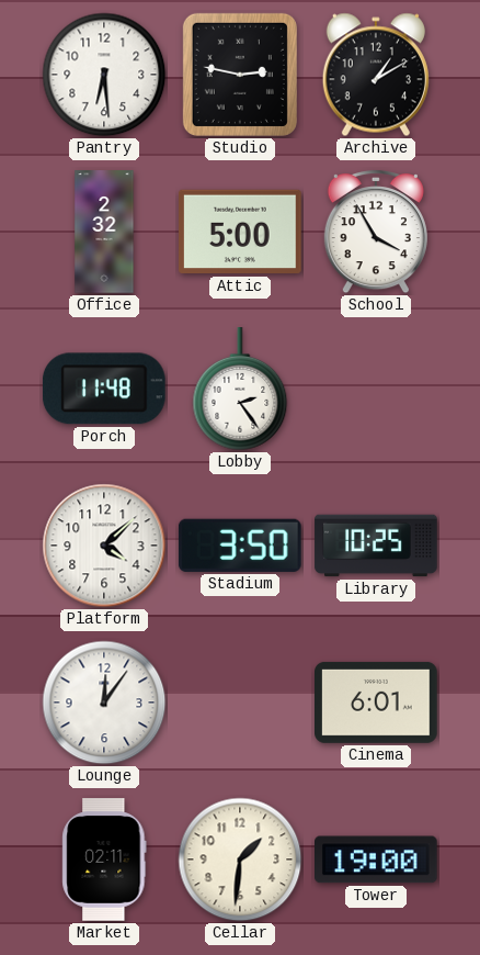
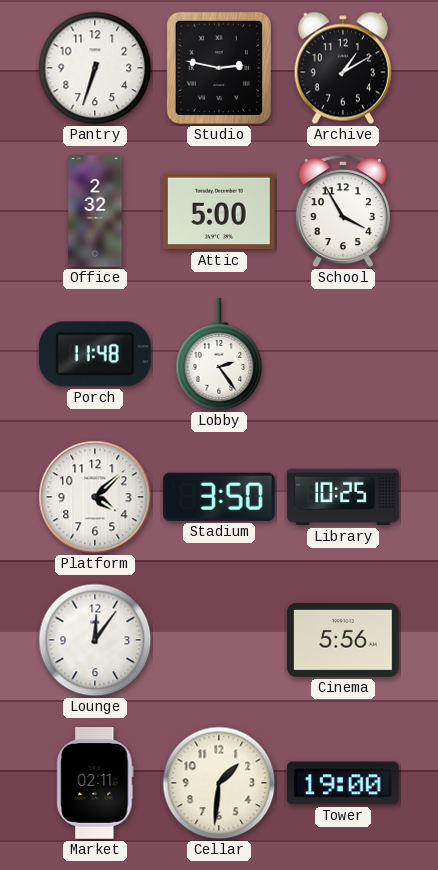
Pantry: 6:29 -> 6:33
Cinema: 6:01 -> 5:56
